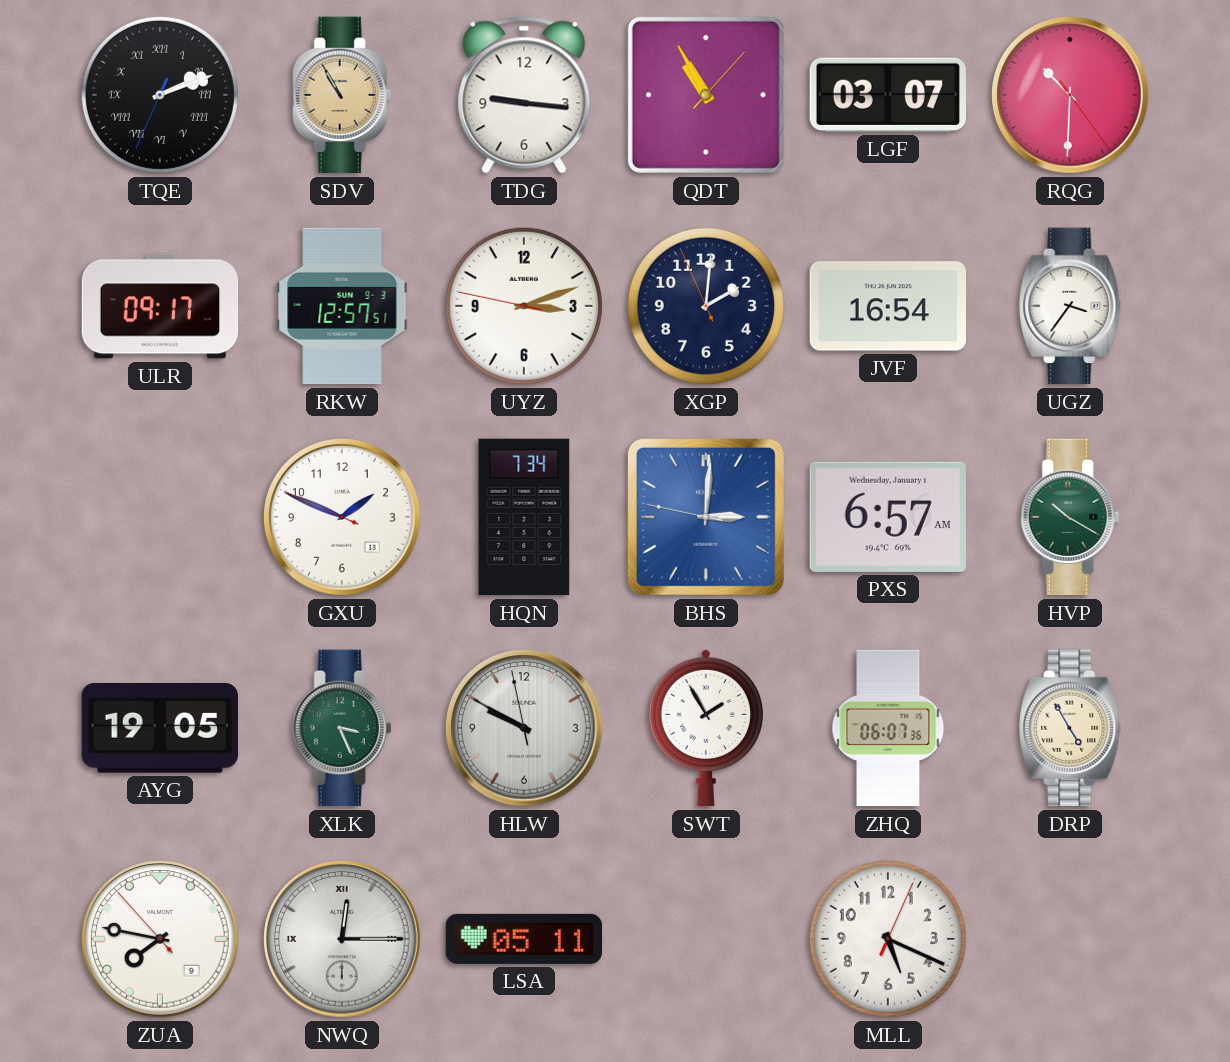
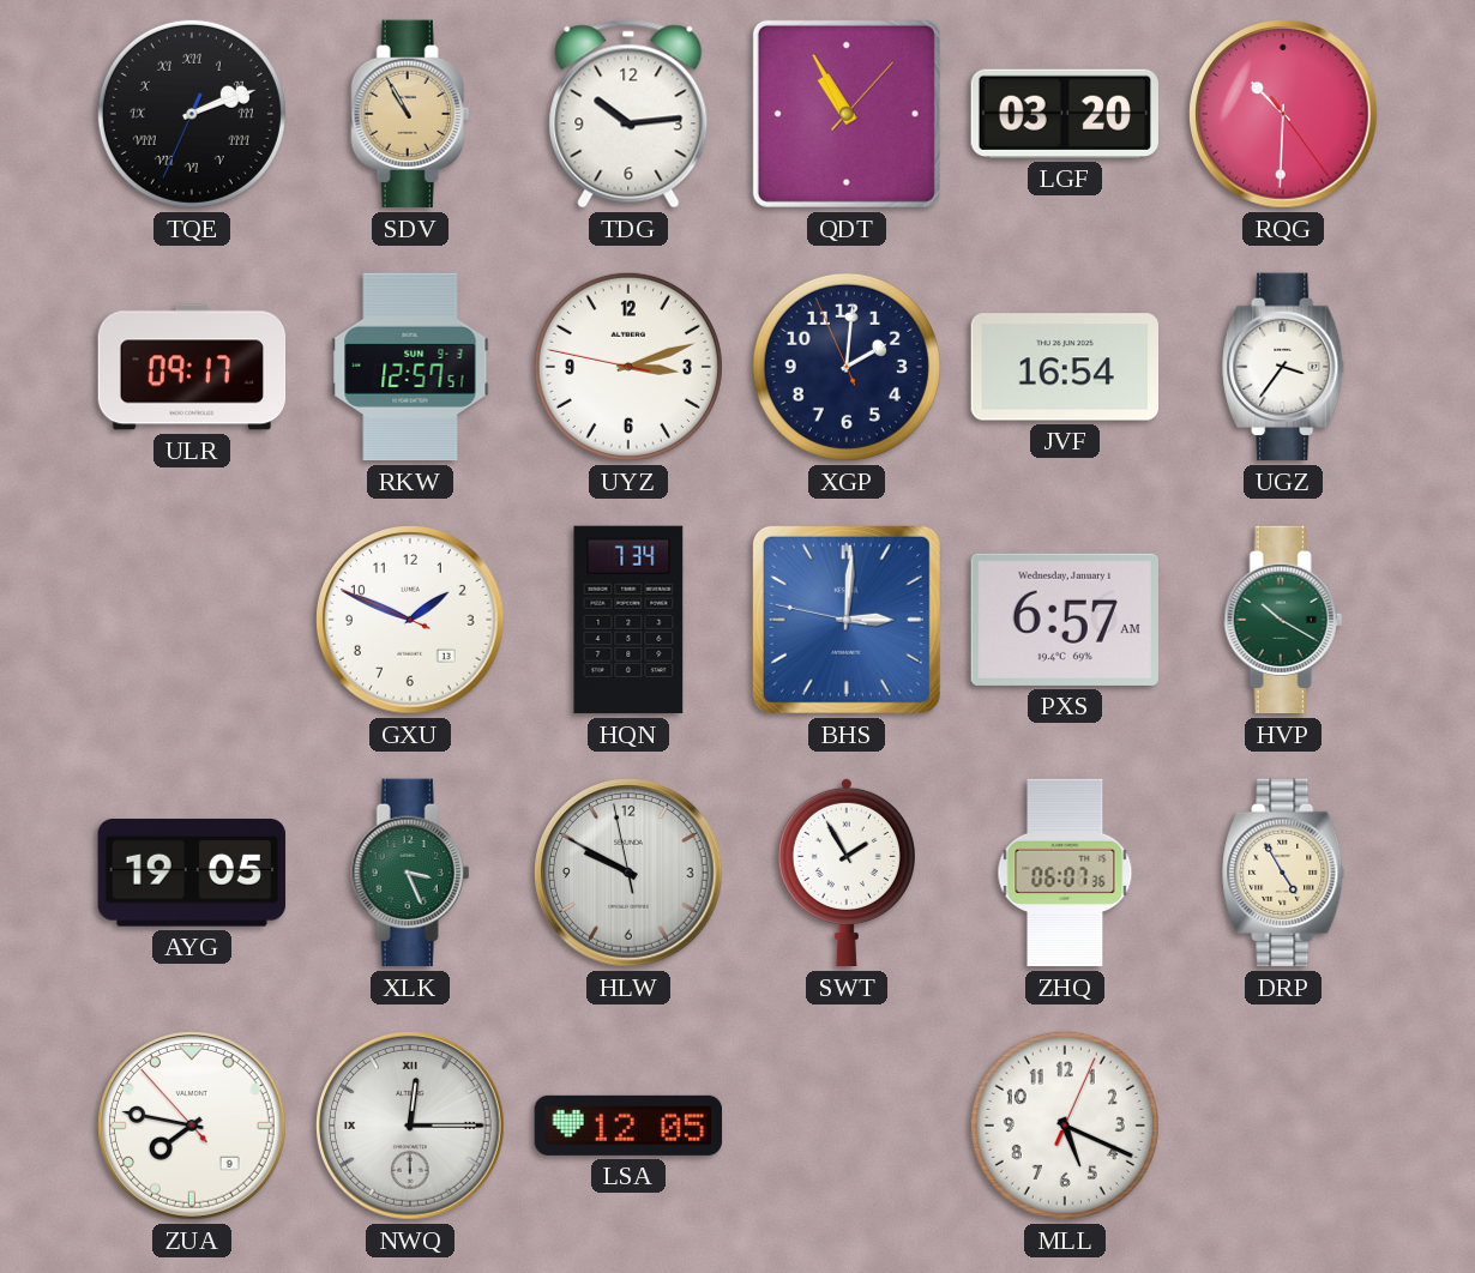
TDG: 9:16 -> 10:14
LGF: 03:07 -> 03:20
LSA: 05:11 -> 12:05
